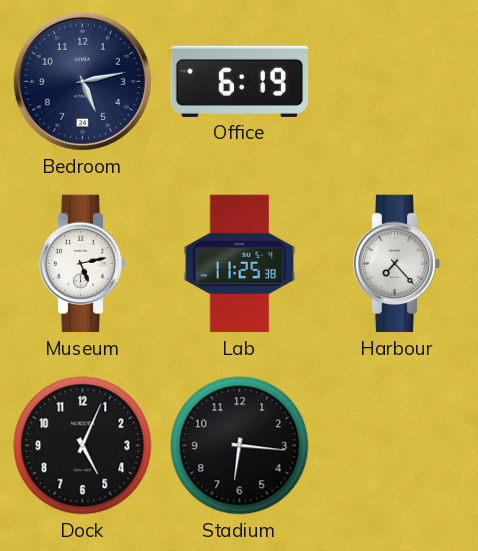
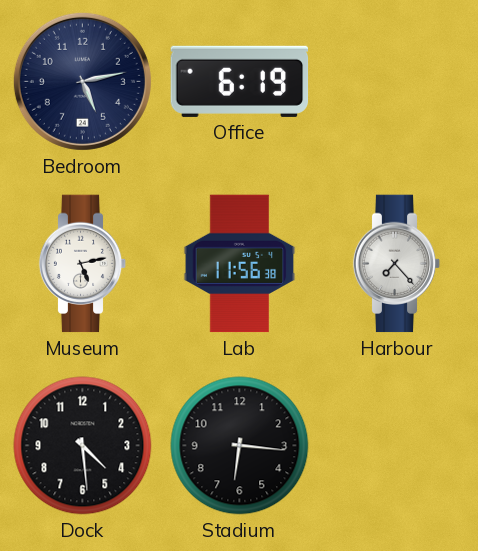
Lab: 11:25 -> 11:56
Dock: 5:04 -> 4:29
